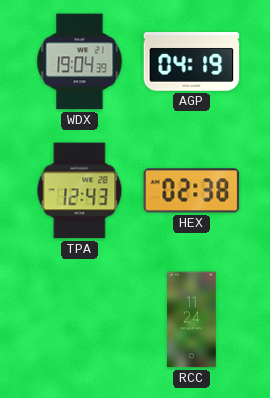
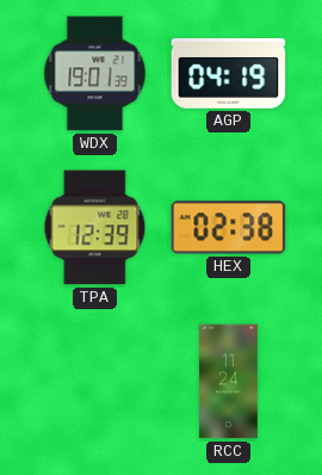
WDX: 19:04 -> 19:01
TPA: 12:43 -> 12:39
